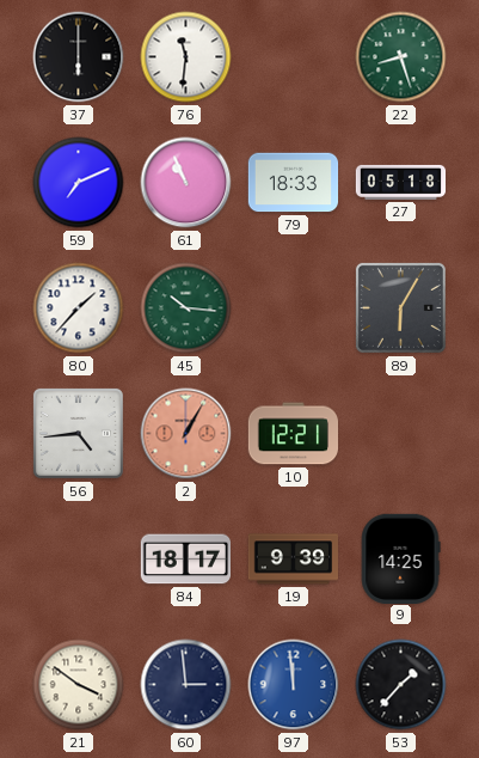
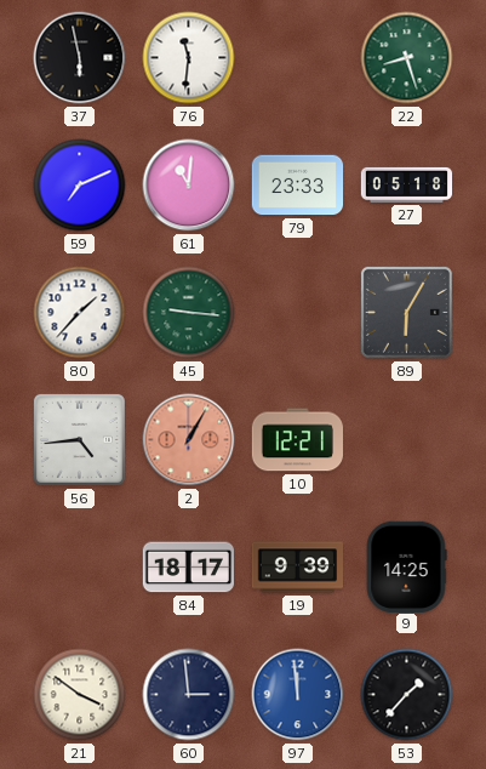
37: 6:00 -> 5:58
61: 10:56 -> 11:01
79: 18:33 -> 23:33
45: 10:16 -> 9:16
